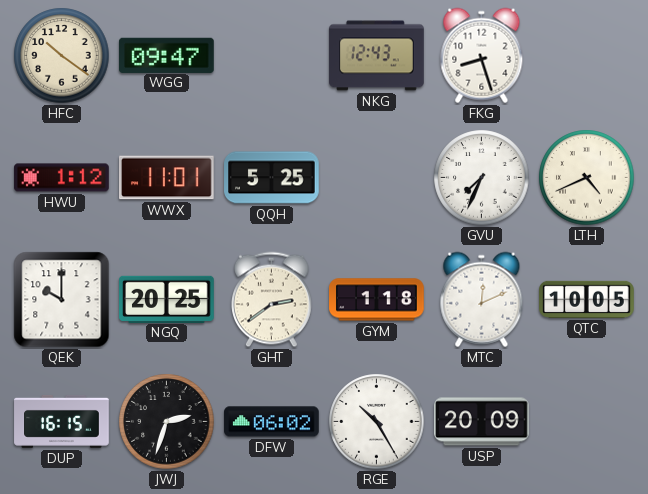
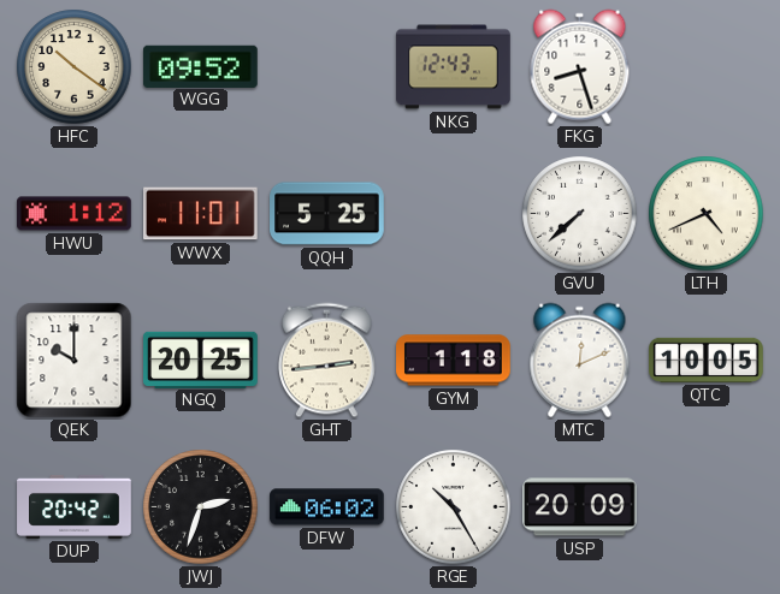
WGG: 09:47 -> 09:52
GVU: 7:34 -> 7:38
GHT: 2:39 -> 2:44
DUP: 16:15 -> 20:42
